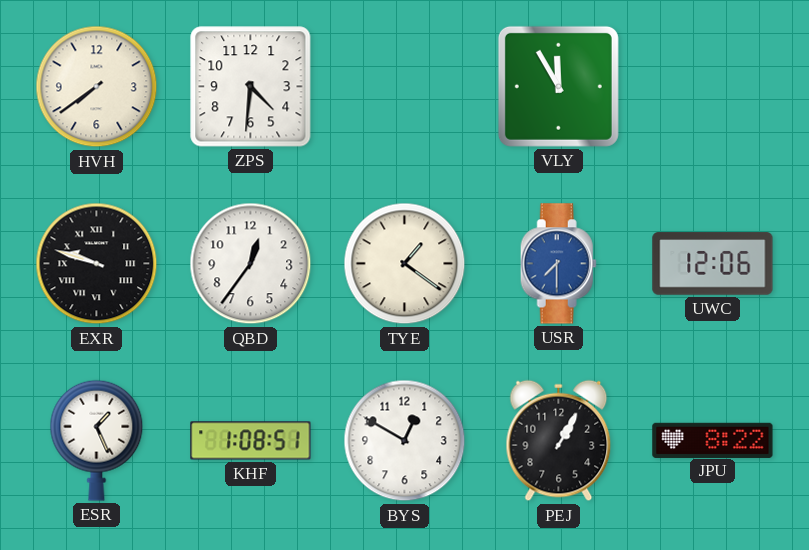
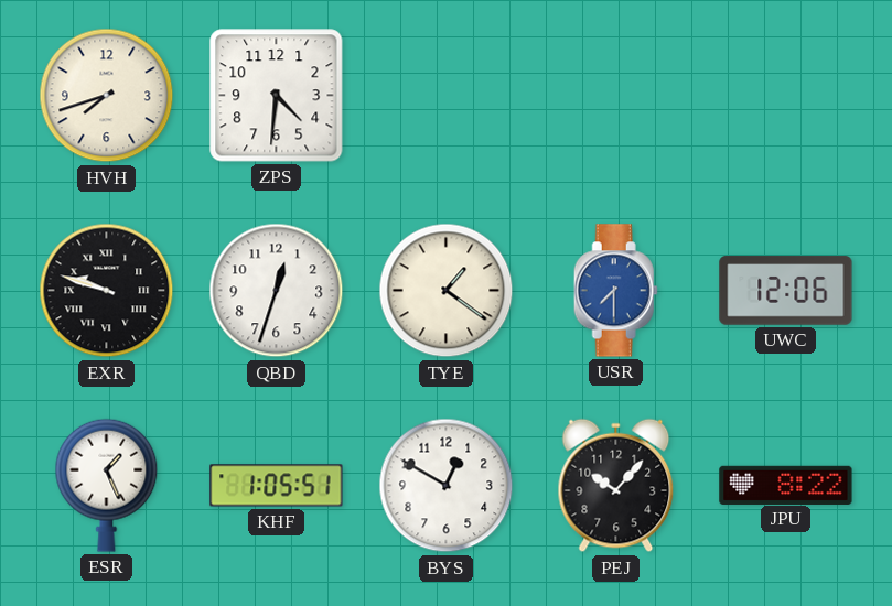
HVH: 7:39 -> 7:42
VLY: 11:55 -> none
QBD: 12:36 -> 12:33
KHF: 1:08 -> 1:05
PEJ: 1:05 -> 10:07
